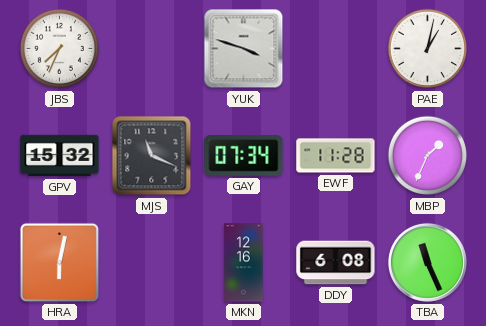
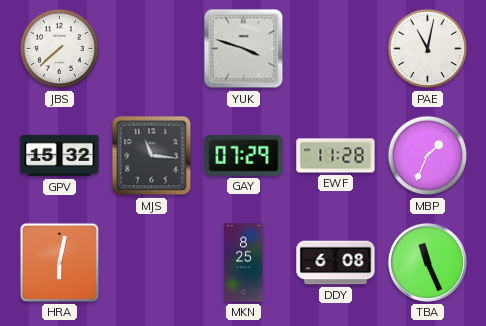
JBS: 7:34 -> 7:38
PAE: 1:02 -> 11:02
MJS: 11:19 -> 11:16
GAY: 07:34 -> 07:29
MKN: 12:16 -> 8:25
